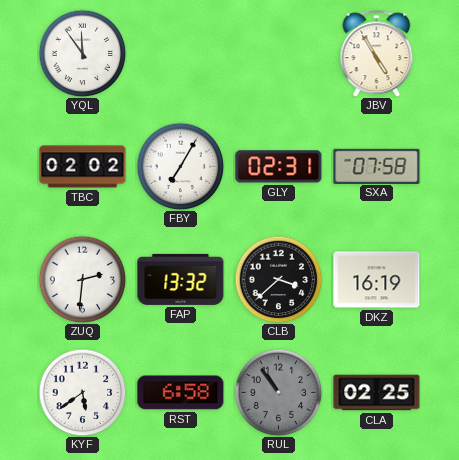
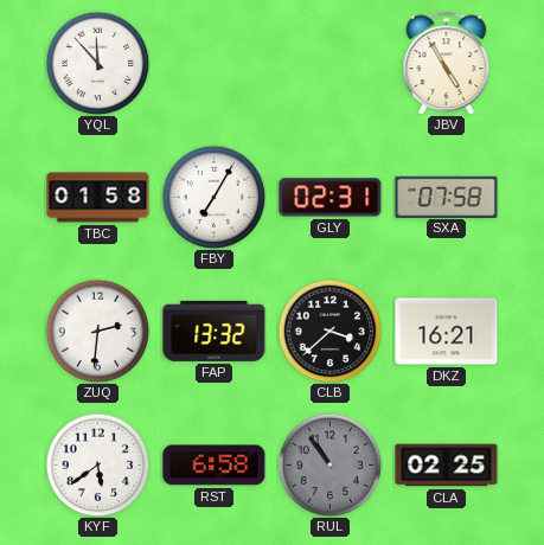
YQL: 11:54 -> 11:53
TBC: 02:02 -> 01:58
DKZ: 16:19 -> 16:21
